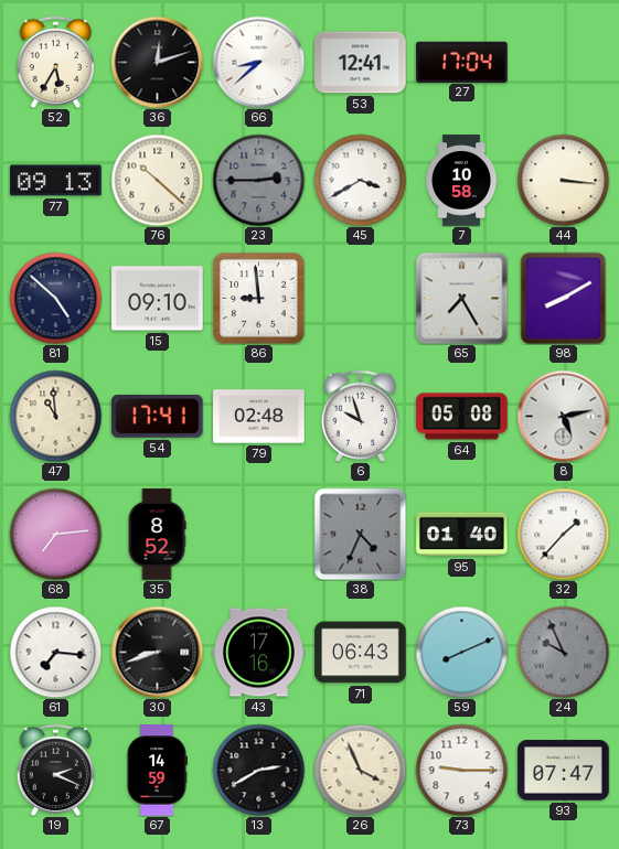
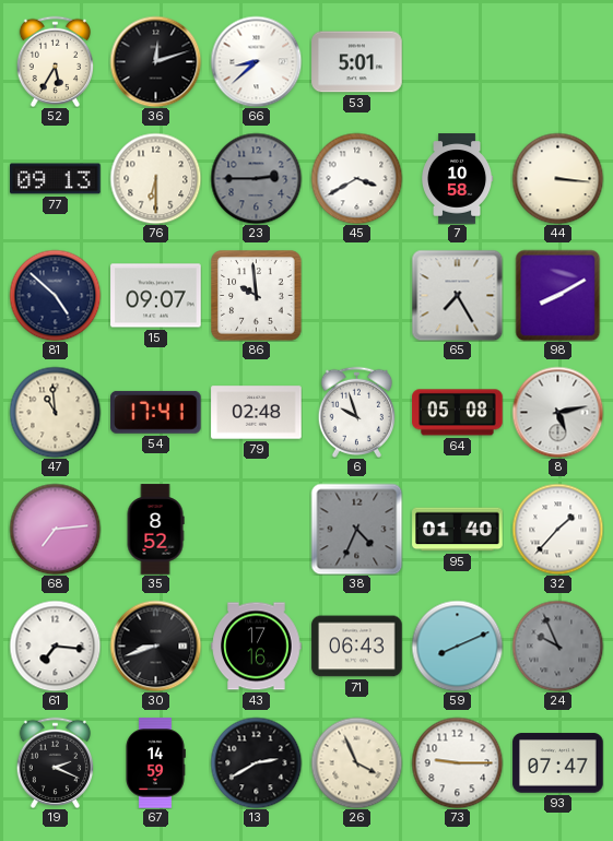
53: 12:41 -> 5:01
27: 17:04 -> none
76: 10:22 -> 6:30
15: 09:10 -> 09:07
86: 8:59 -> 9:59
